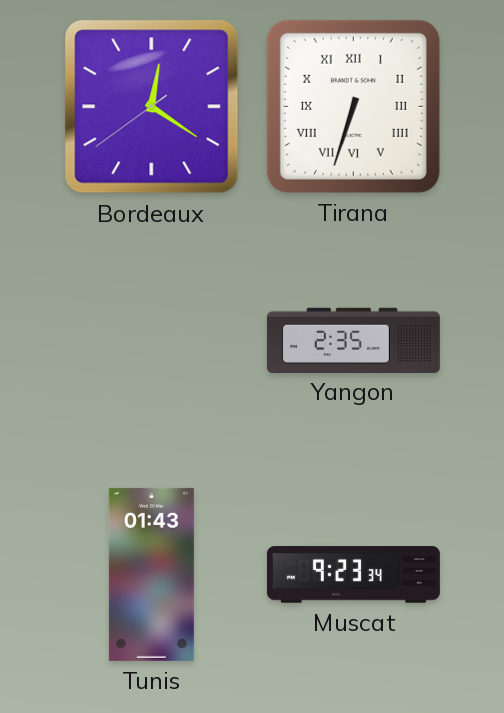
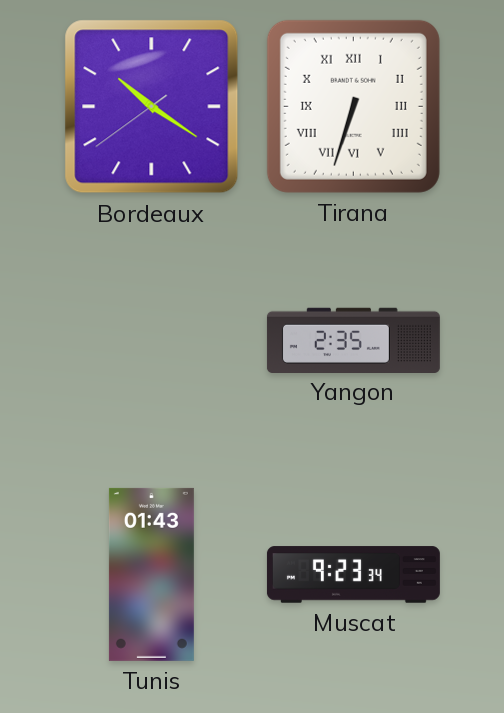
Bordeaux: 12:20 -> 10:20
